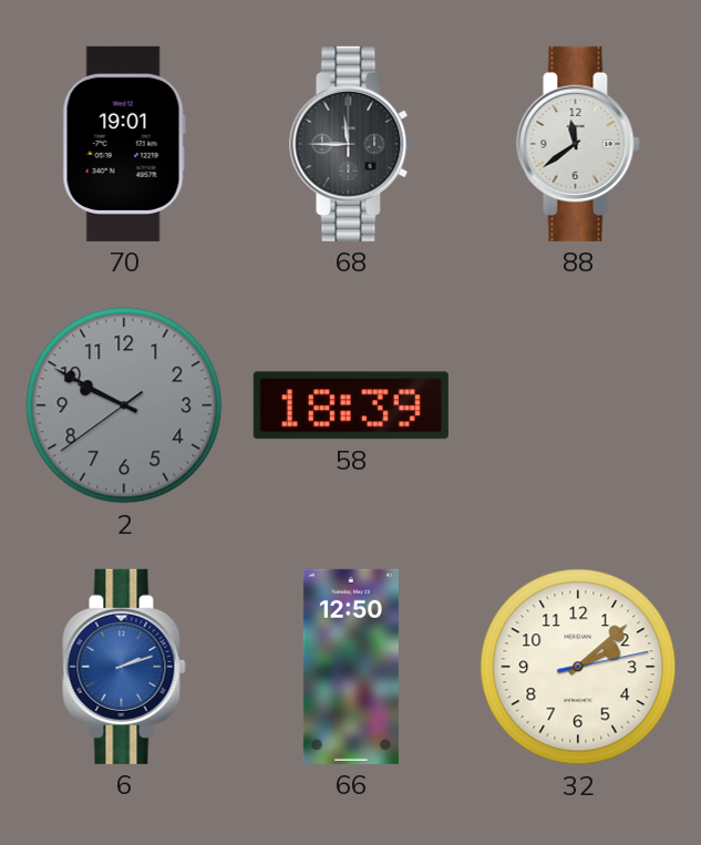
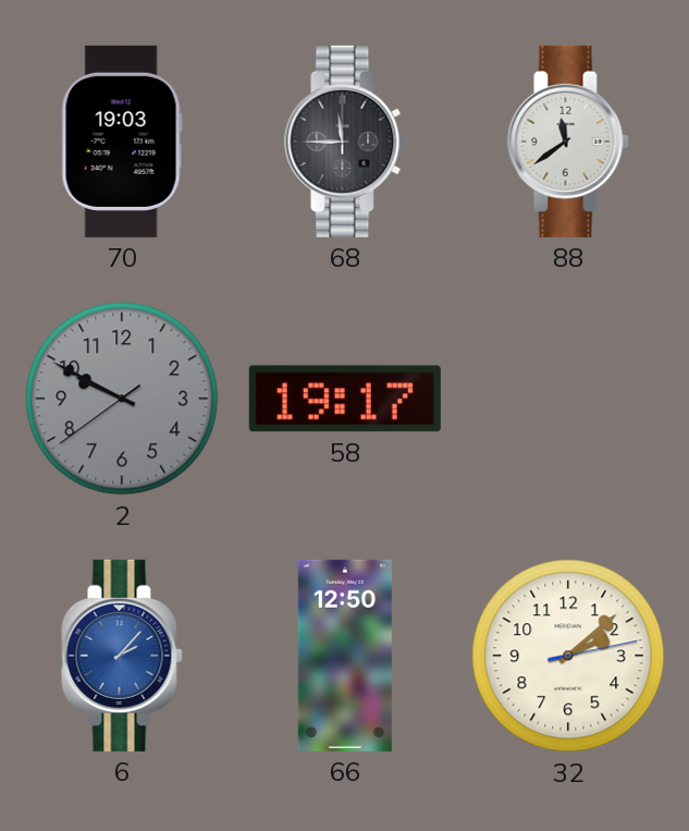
70: 19:01 -> 19:03
58: 18:39 -> 19:17
6: 2:12 -> 2:07
